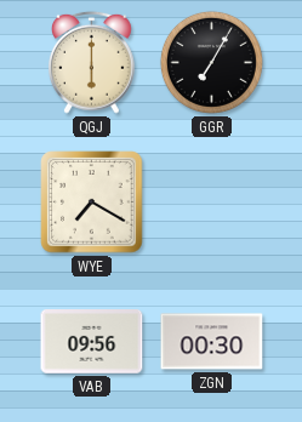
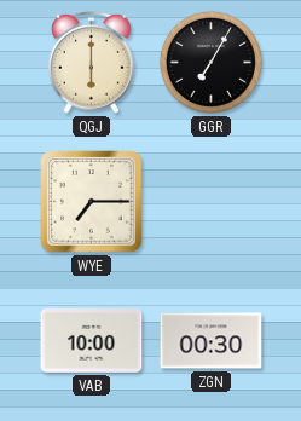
WYE: 7:20 -> 7:15
VAB: 09:56 -> 10:00
